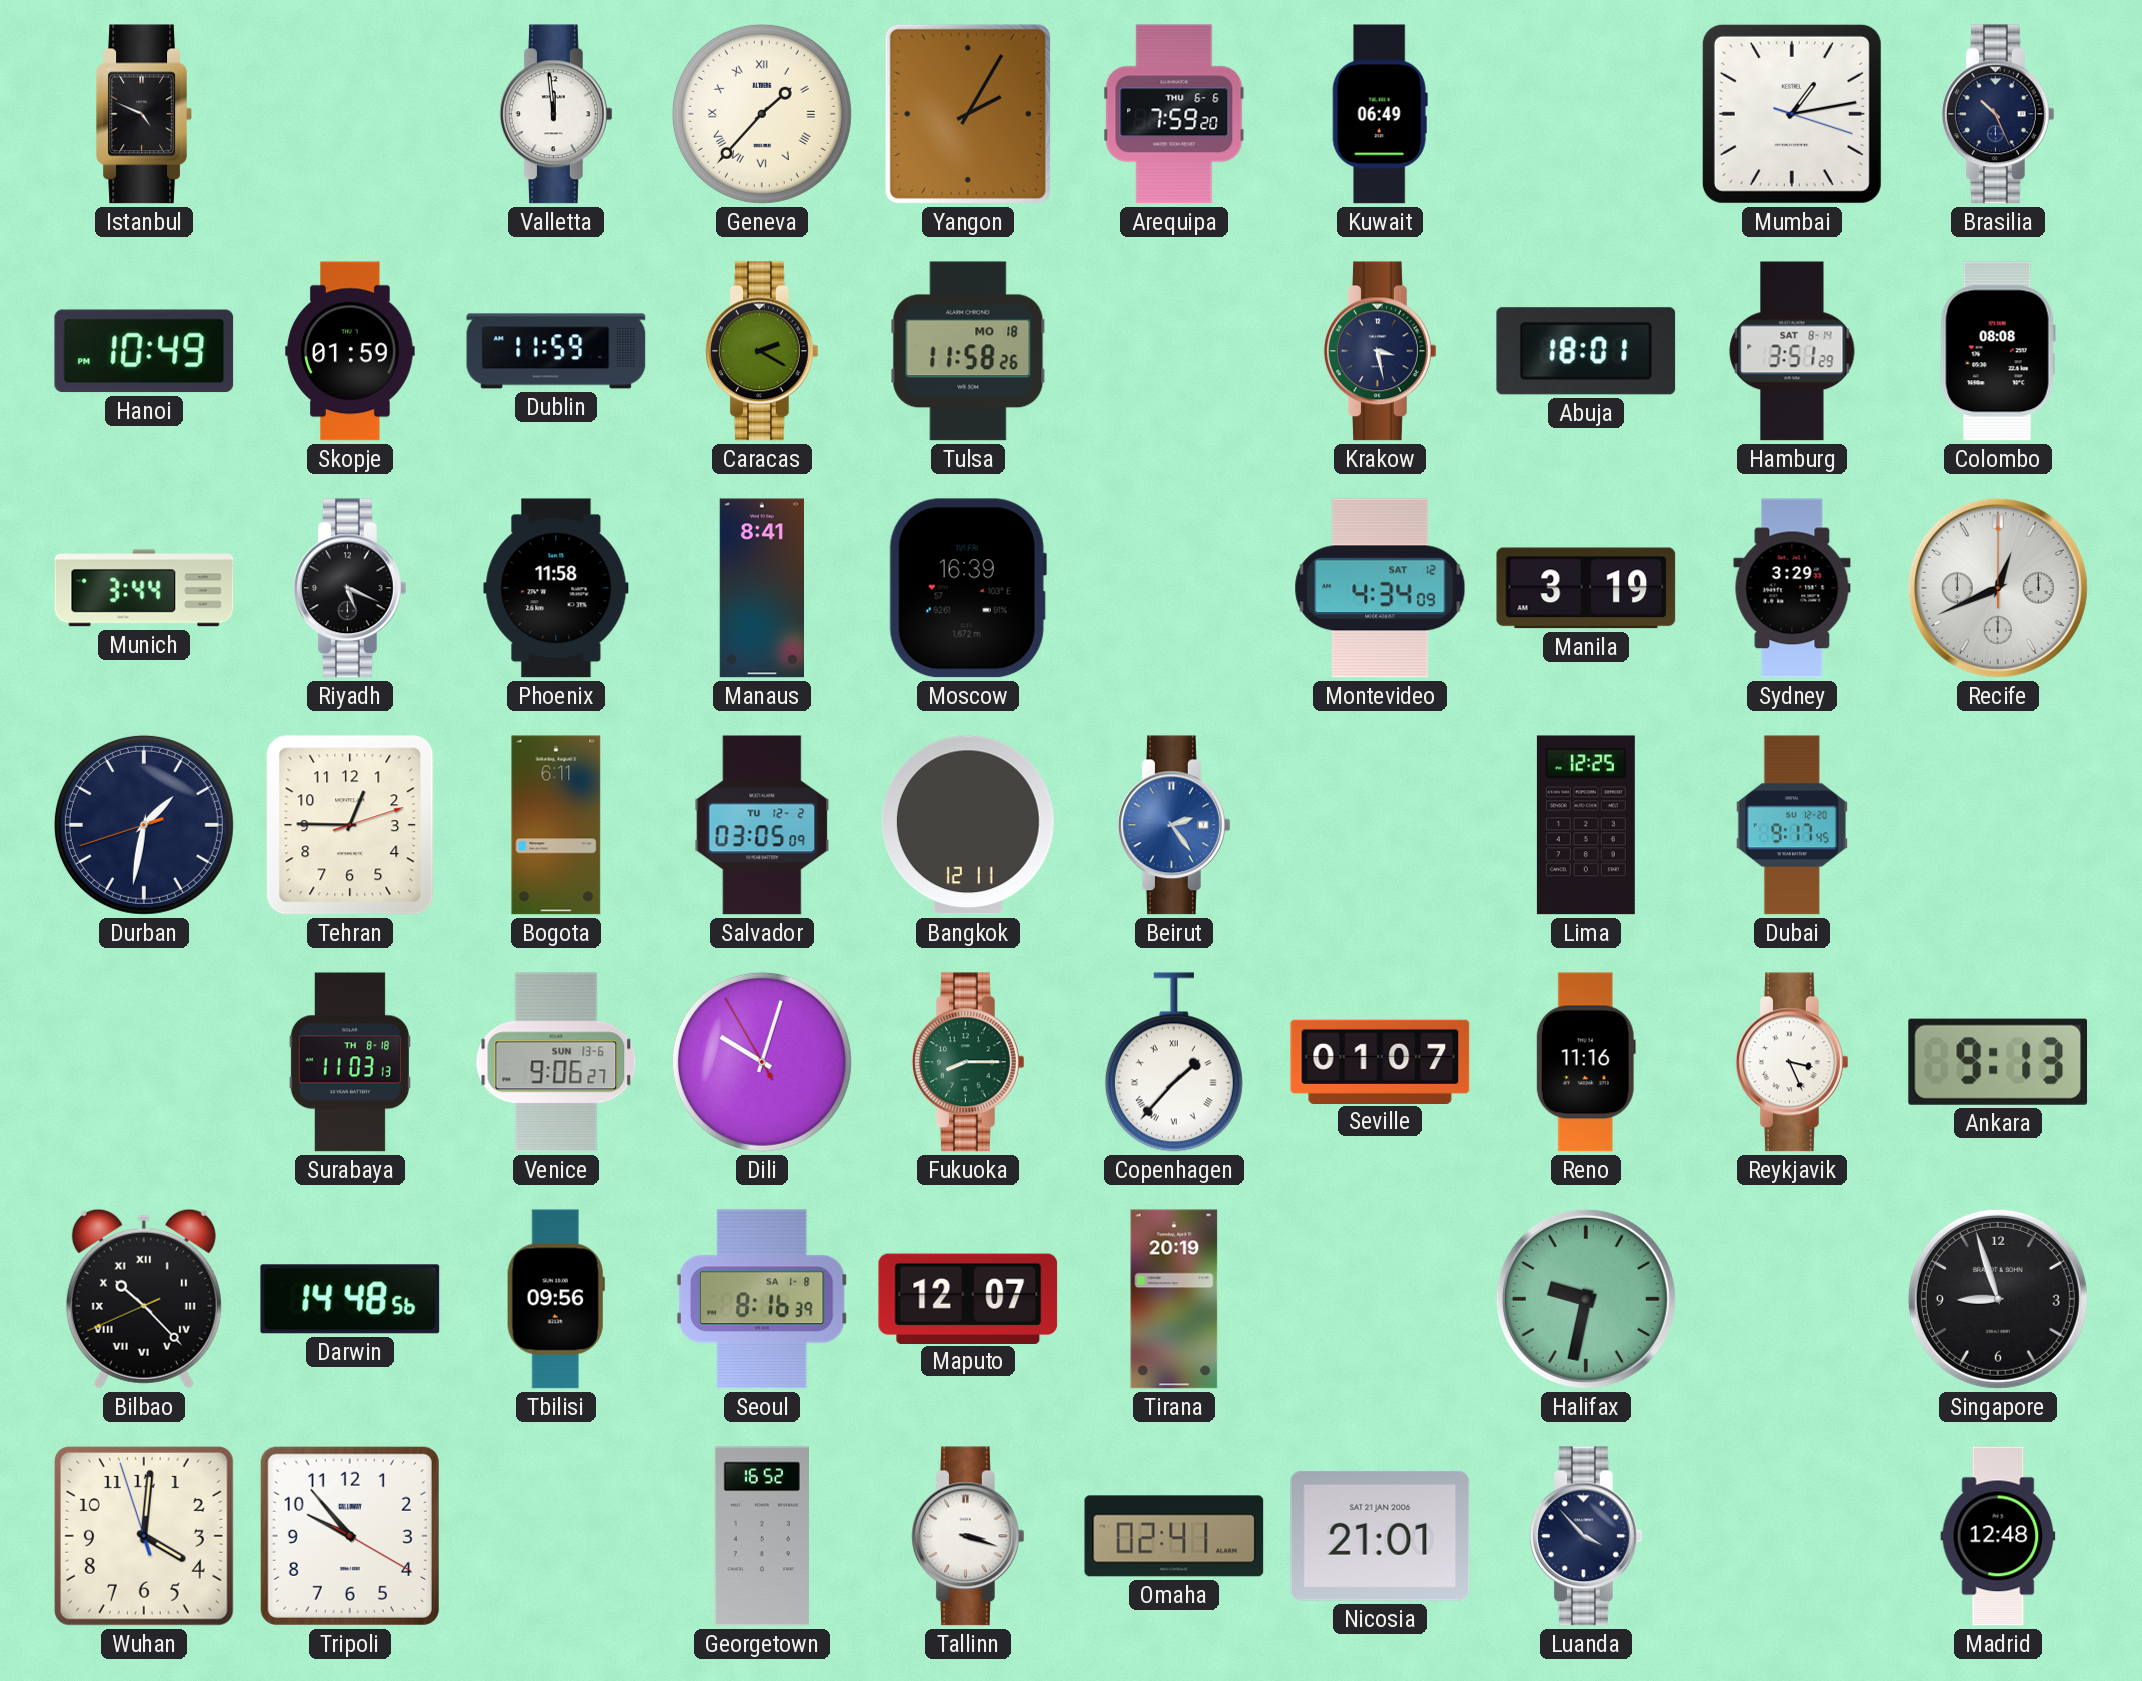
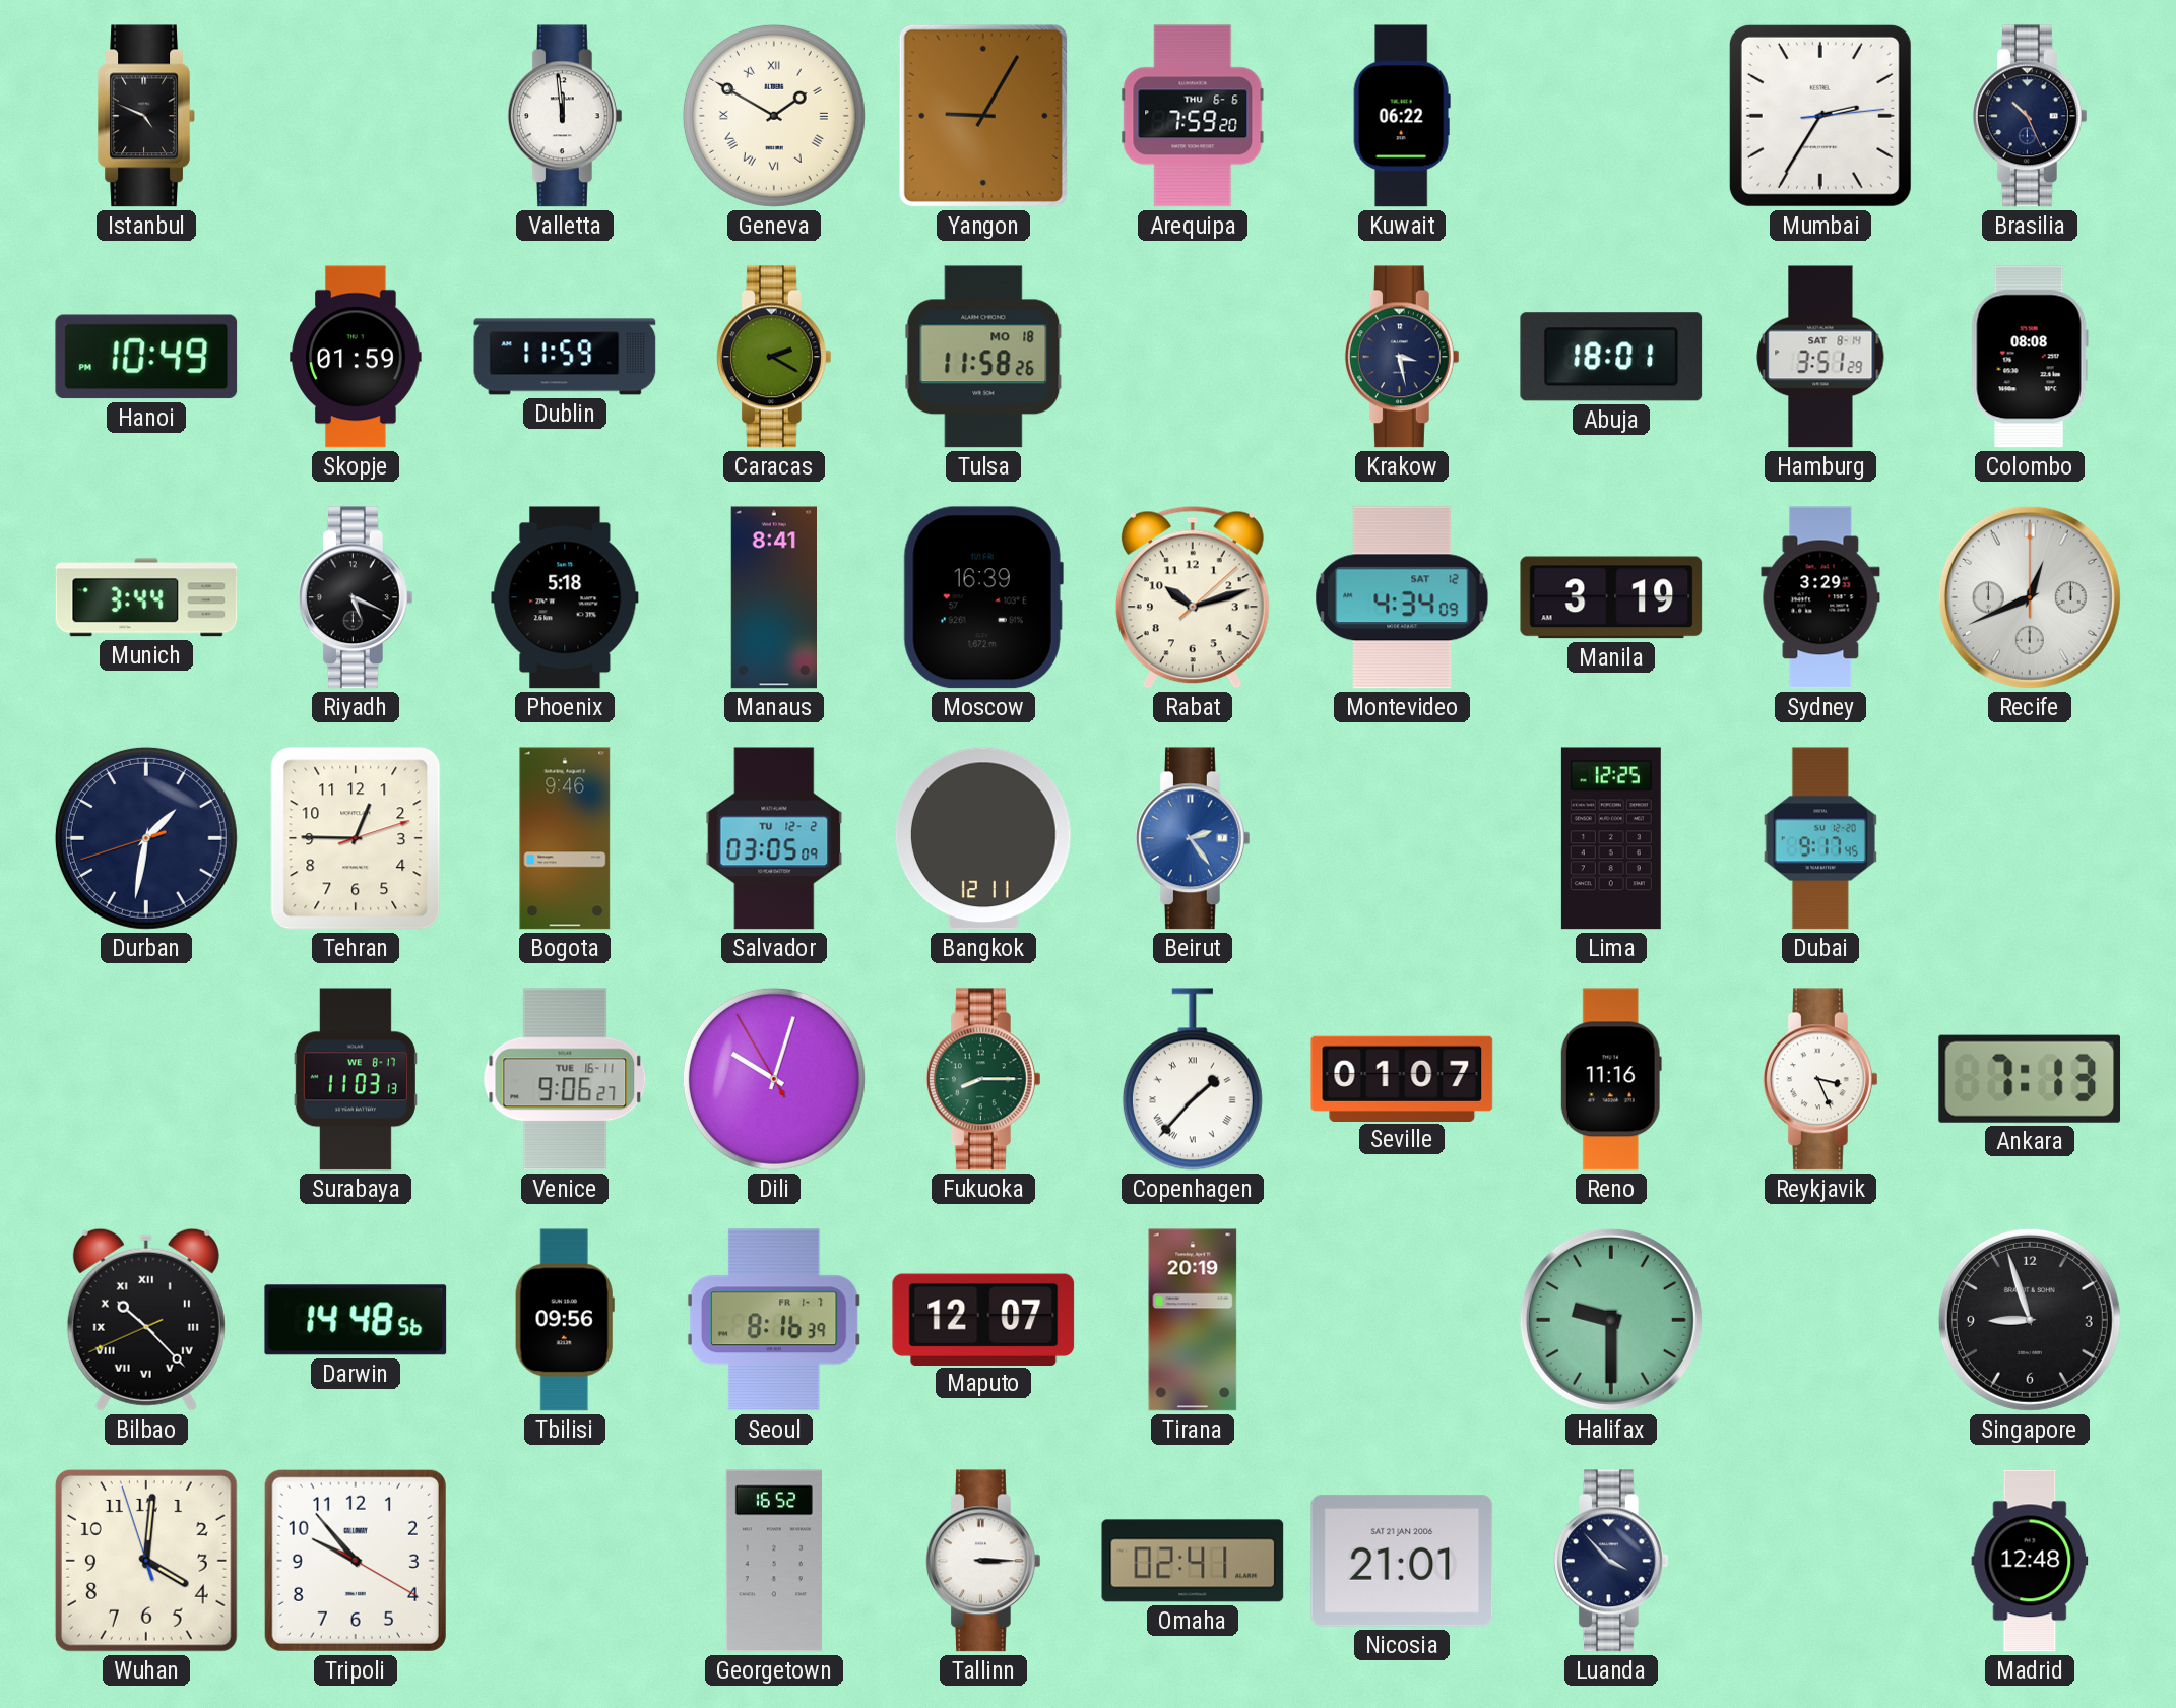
Geneva: 1:37 -> 1:50
Yangon: 2:05 -> 9:05
Kuwait: 06:49 -> 06:22
Mumbai: 1:13 -> 2:35
Phoenix: 11:58 -> 5:18
Rabat: none -> 10:12
Bogota: 6:11 -> 9:46
Surabaya date: TH 8-18 -> WE 8-17
Venice date: SUN 13-6 -> TUE 16-11
Ankara: 9:13 -> 7:13
Seoul date: SA 1-8 -> FR 1-7
Halifax: 9:32 -> 9:30
Tallinn: 3:18 -> 3:15
